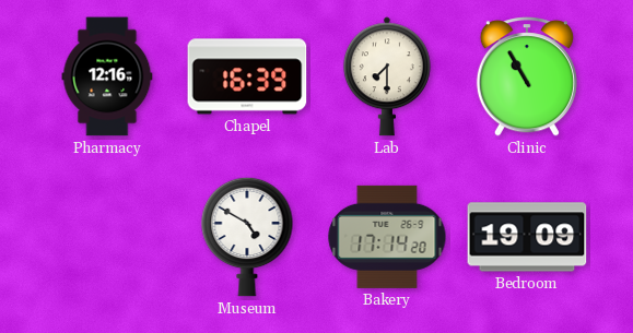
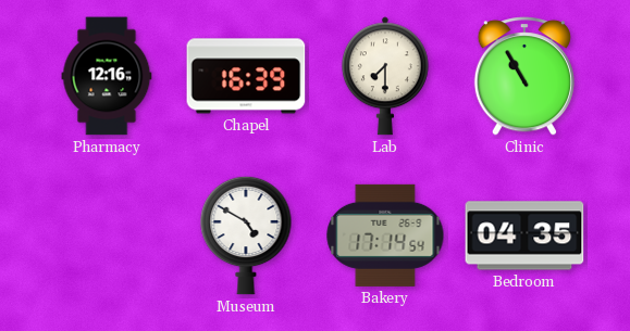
Bakery: 17:14:20 -> 17:14:54
Bedroom: 19:09 -> 04:35
